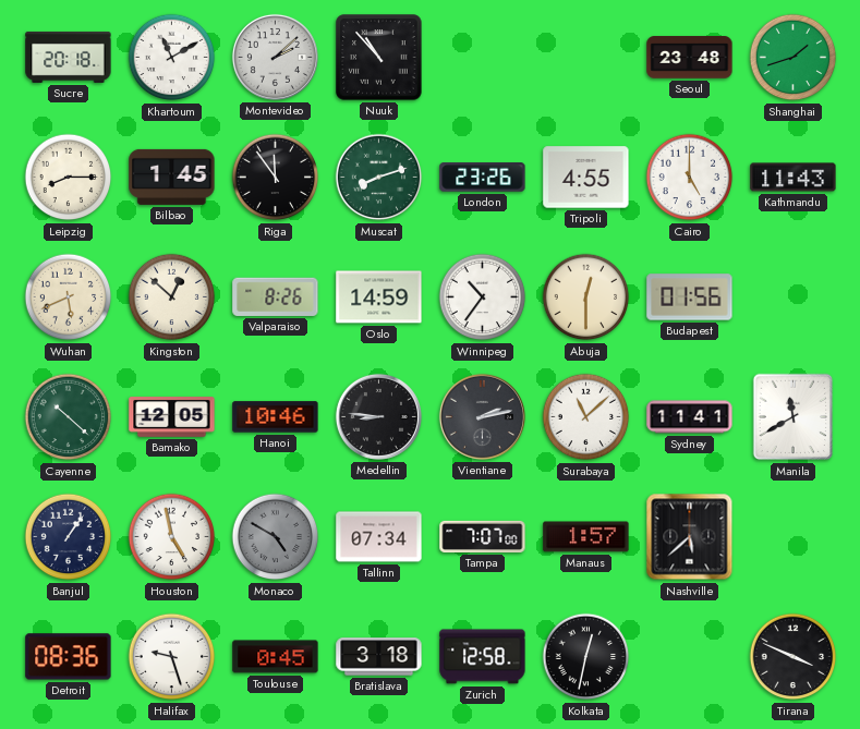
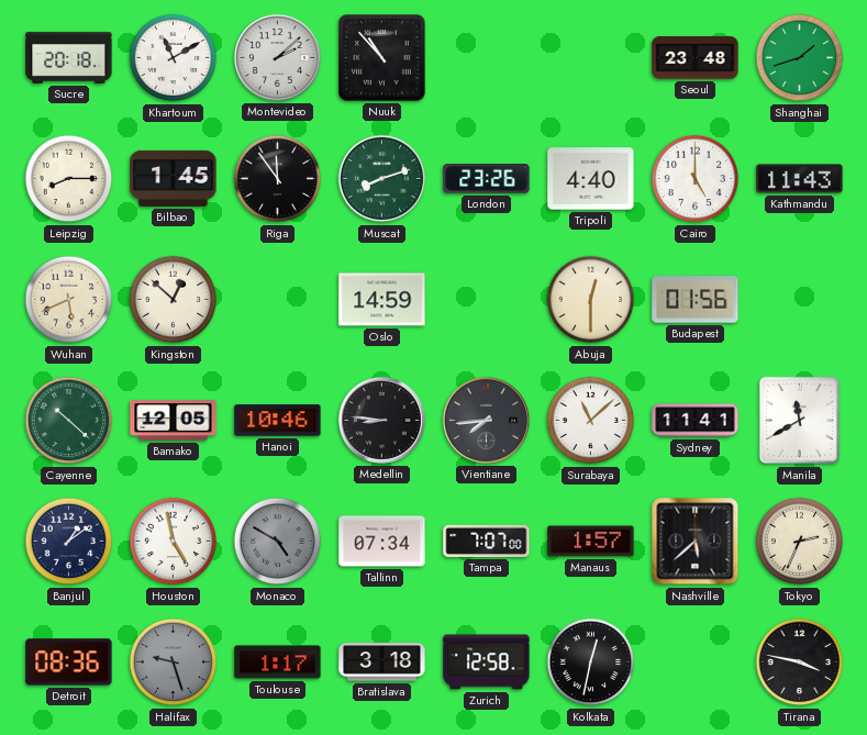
Tripoli: 4:55 -> 4:40
Valparaiso: 8:26 -> none
Winnipeg: 10:36 -> none
Vientiane: 2:13 -> 7:44
Banjul: 1:06 -> 1:09
Tokyo: none -> 2:34
Halifax dial: white -> grey
Toulouse: 0:45 -> 1:17
Tirana: 3:49 -> 3:47
